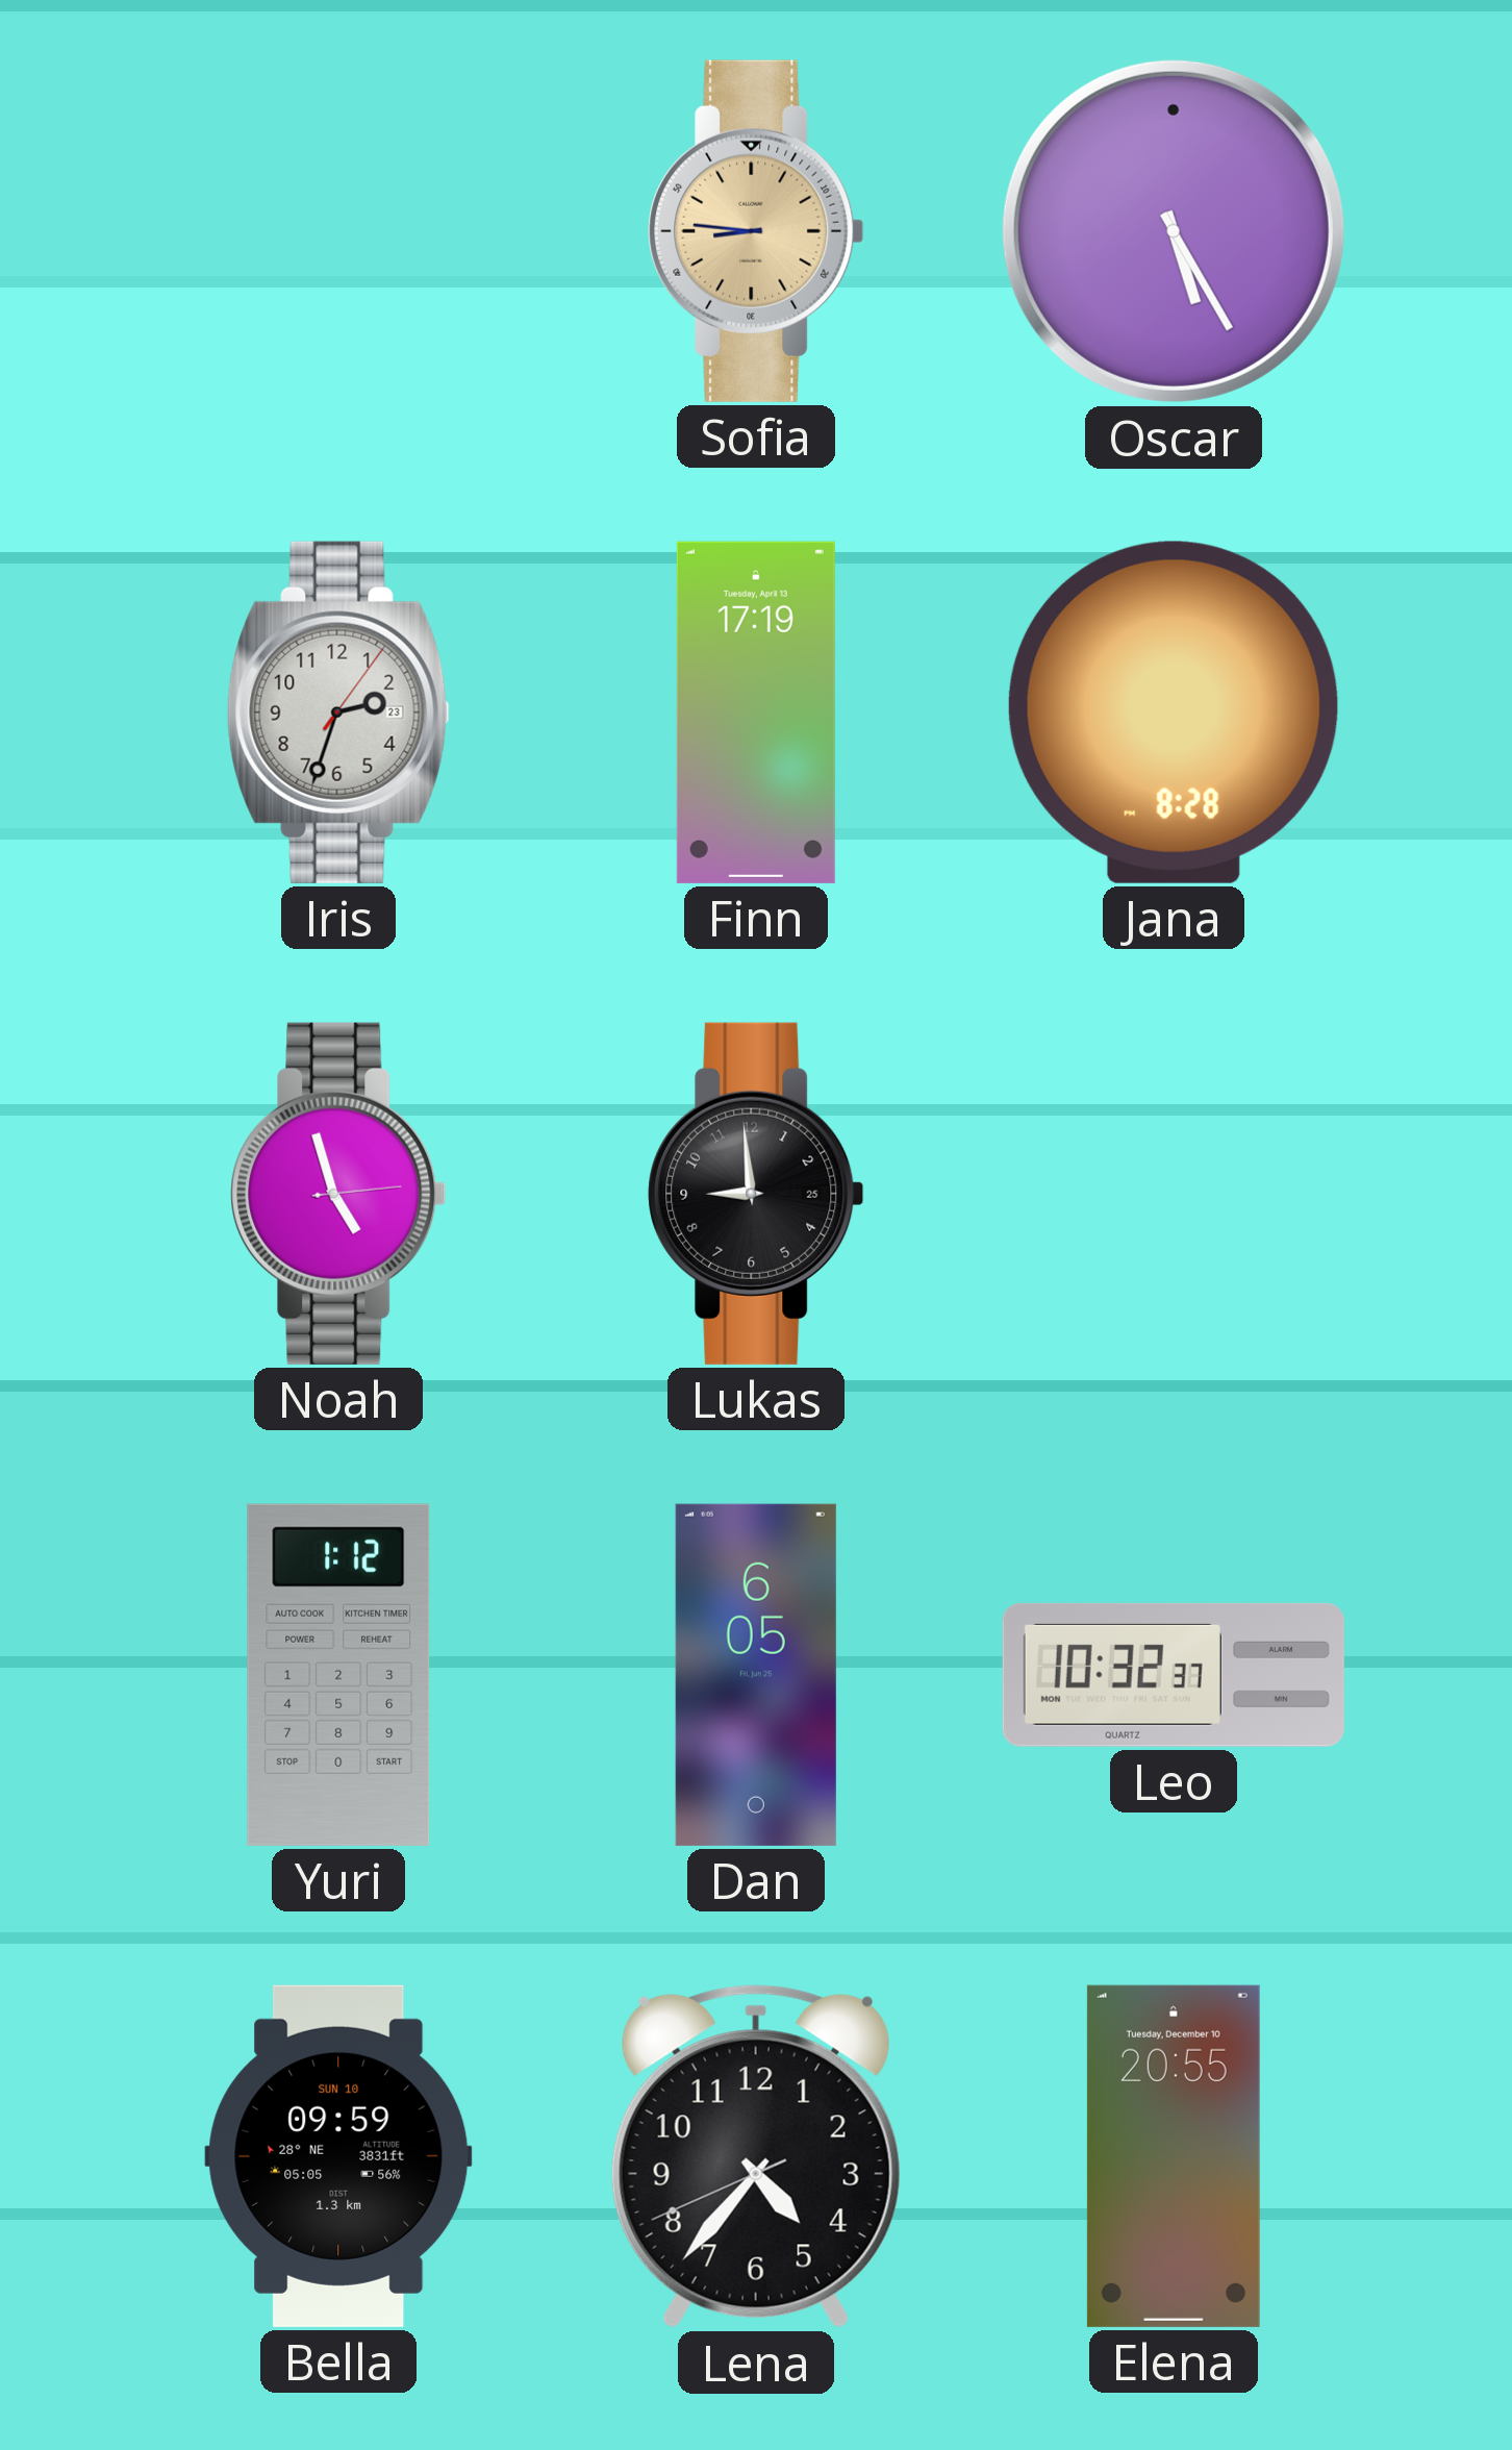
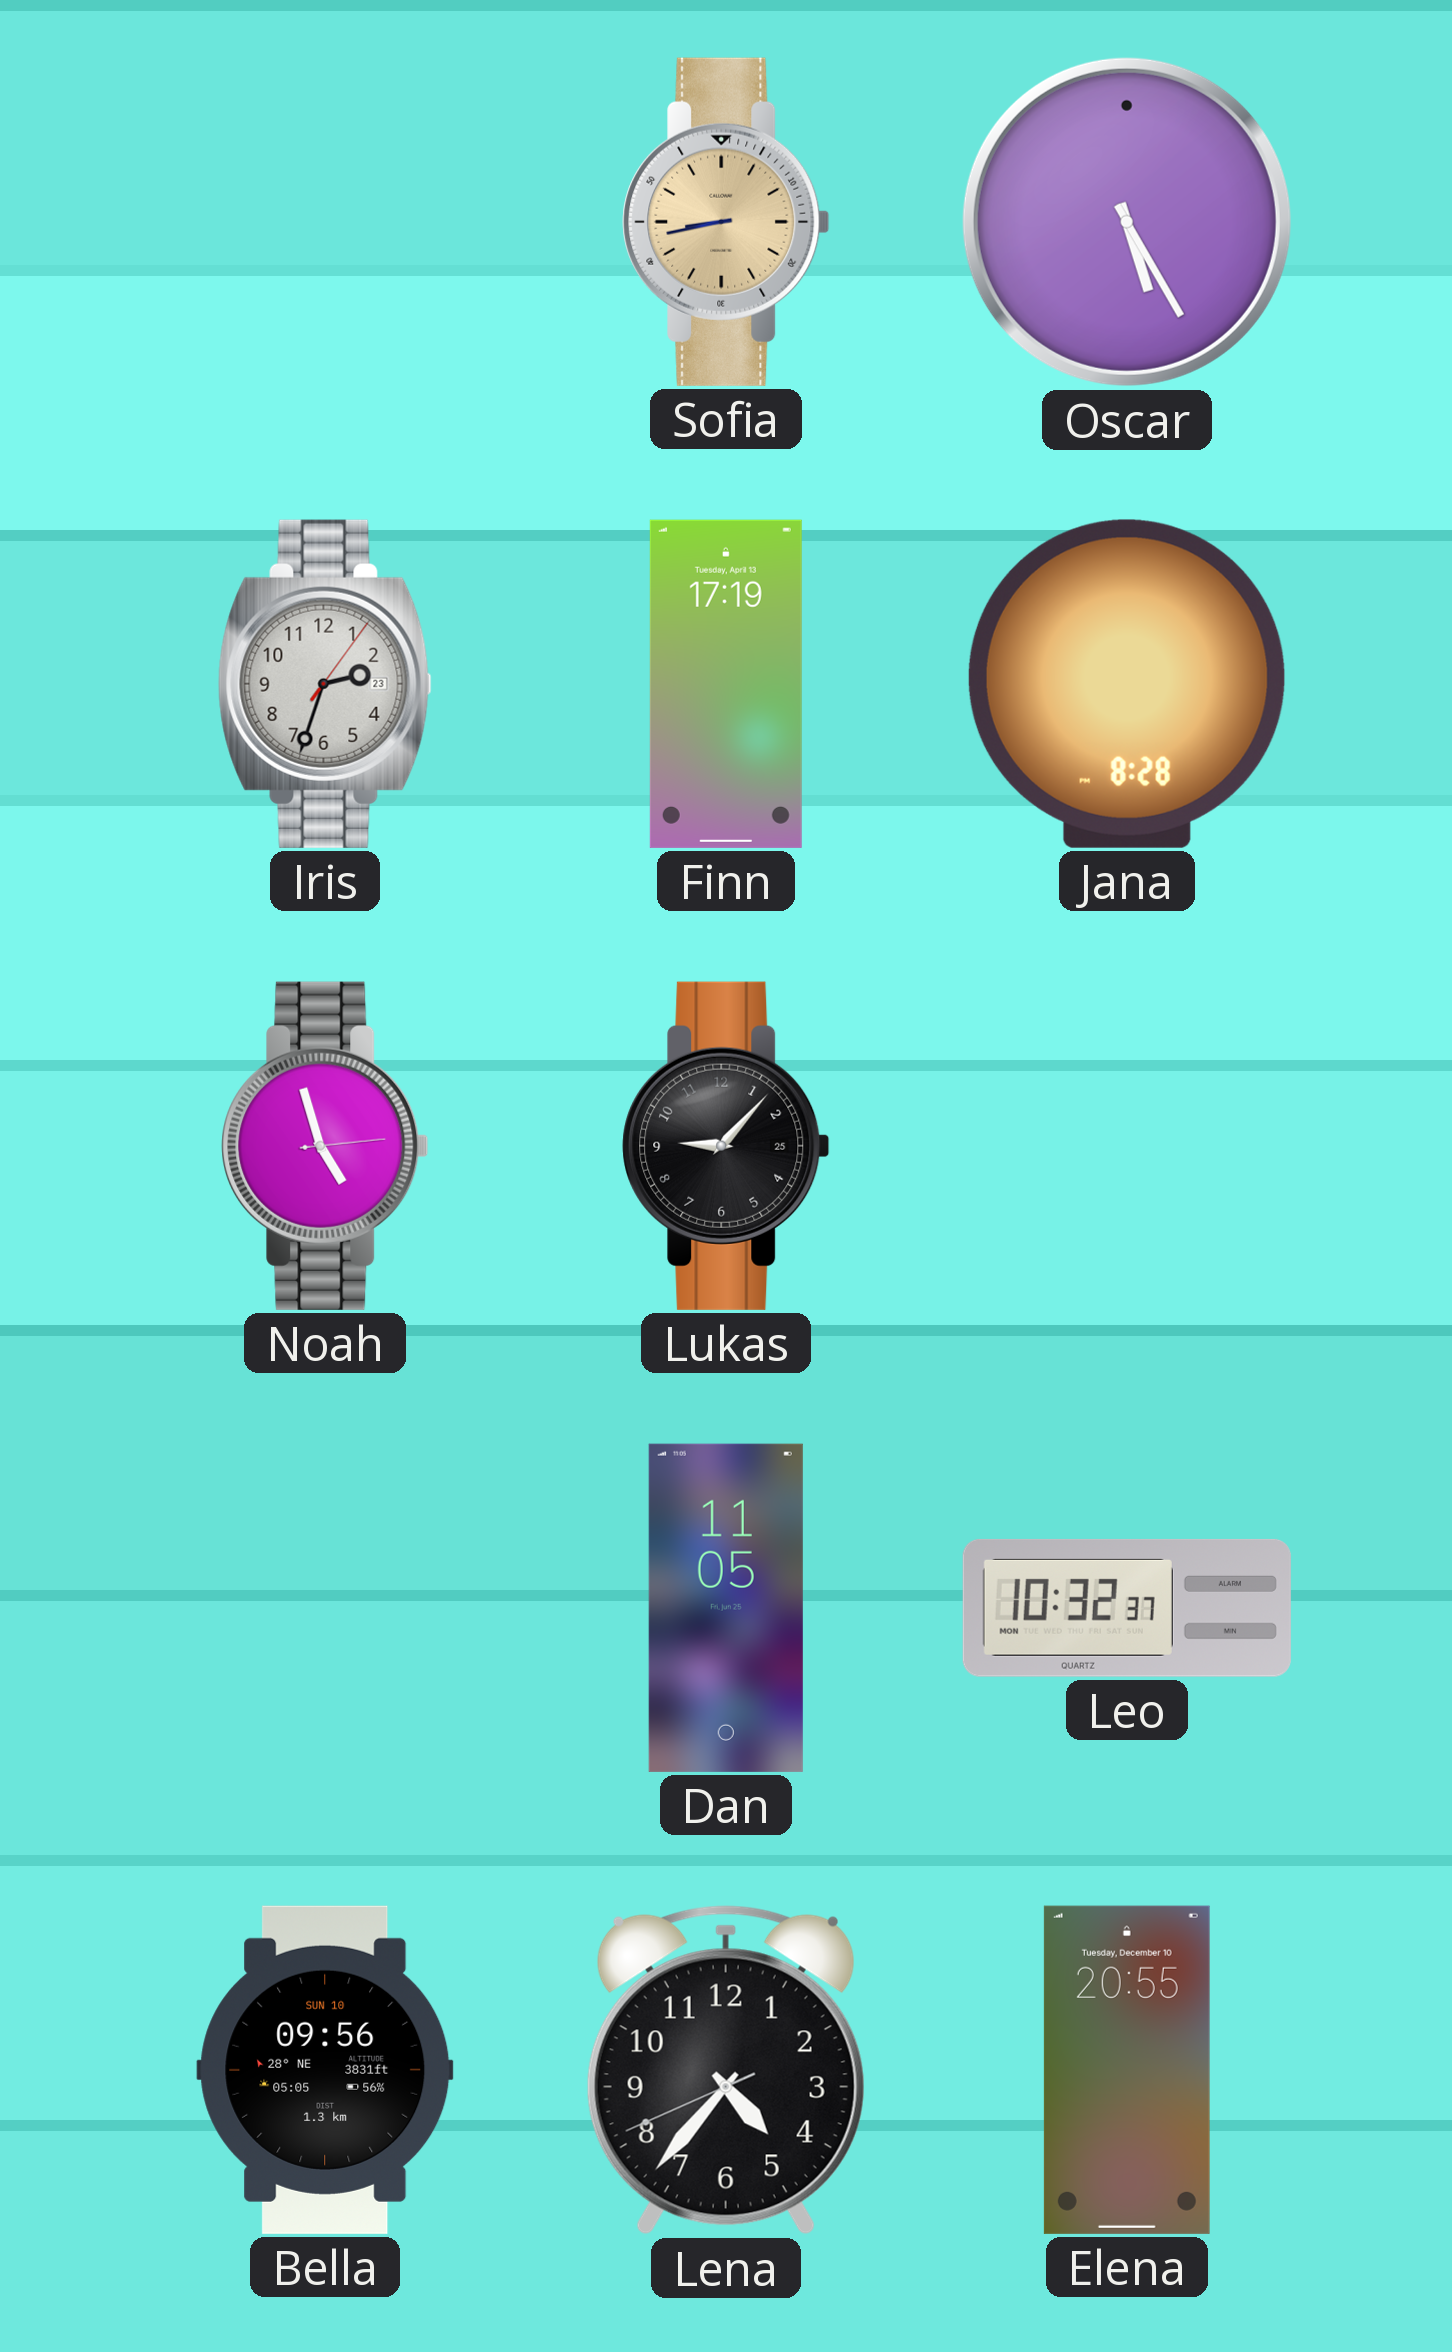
Sofia: 8:46 -> 8:43
Lukas: 8:59 -> 9:07
Yuri: 1:12 -> none
Dan: 6:05 -> 11:05
Bella: 09:59 -> 09:56
